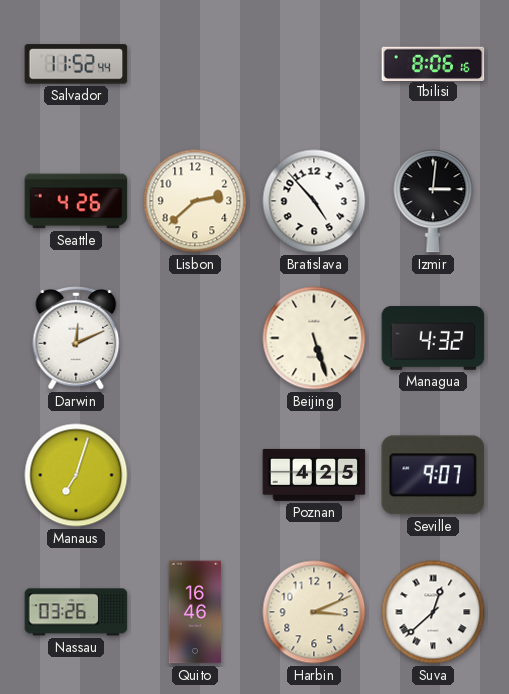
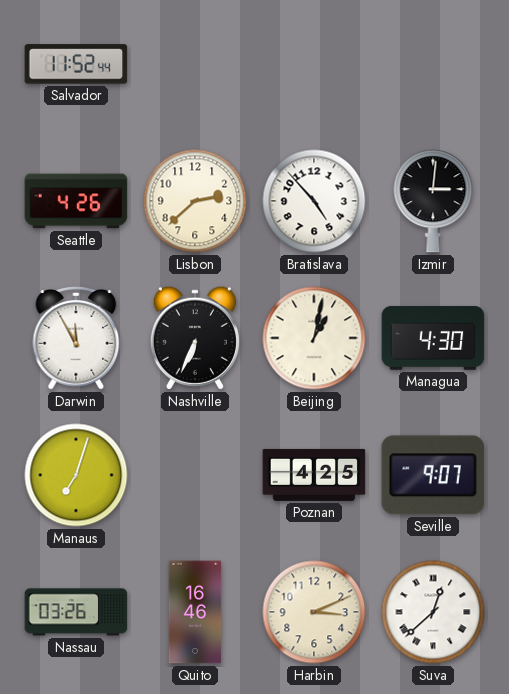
Tbilisi: 8:06 -> none
Darwin: 12:11 -> 11:55
Nashville: none -> 6:34
Beijing: 5:27 -> 1:02
Managua: 4:32 -> 4:30
